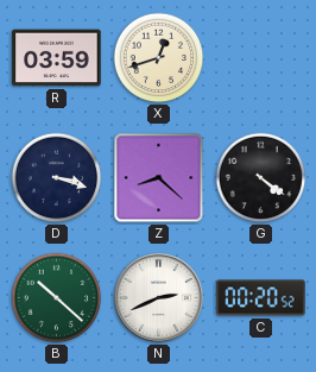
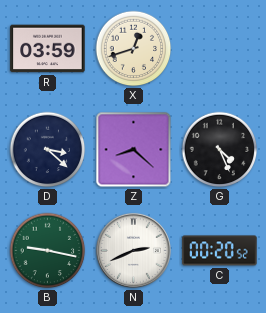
D: 3:18 -> 3:22
G: 4:21 -> 4:26
B: 10:22 -> 9:17
